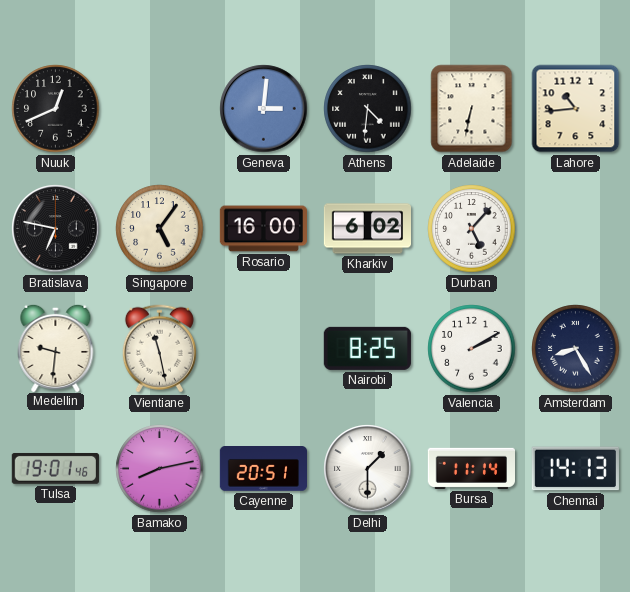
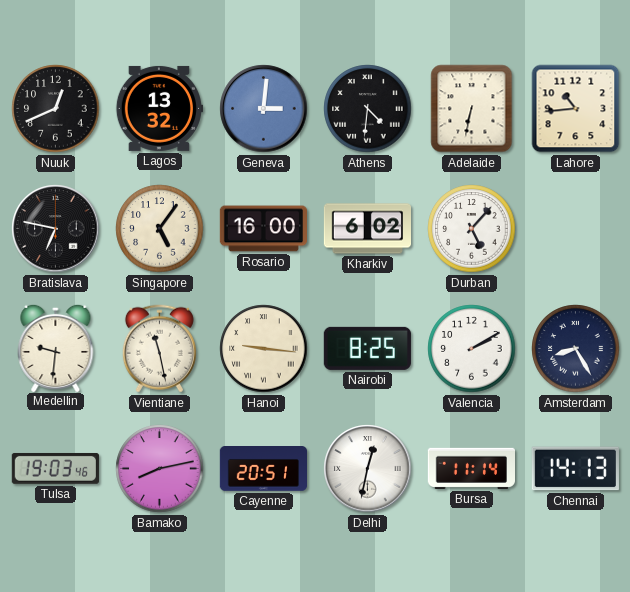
Lagos: none -> 13:32
Hanoi: none -> 9:16
Tulsa: 19:01 -> 19:03
Delhi: 1:30 -> 12:32
